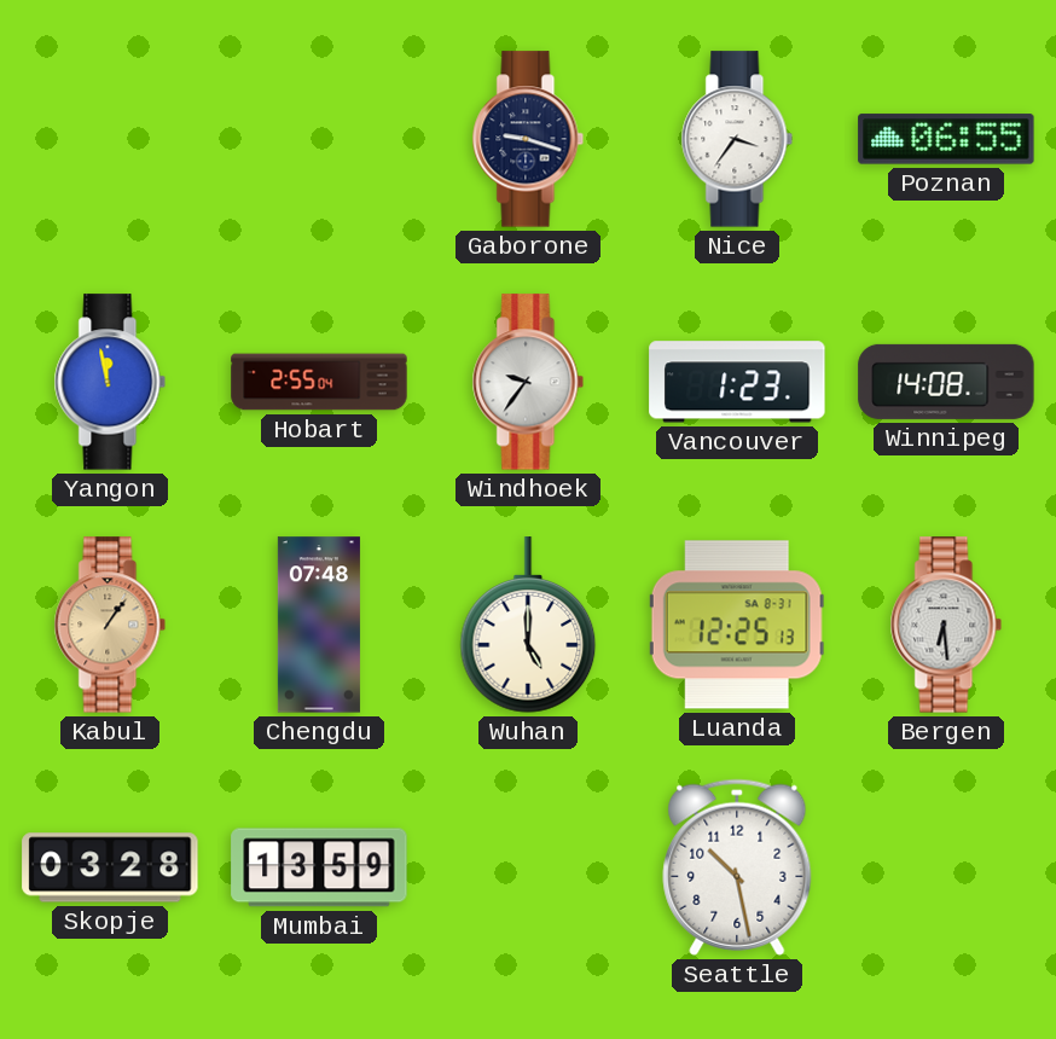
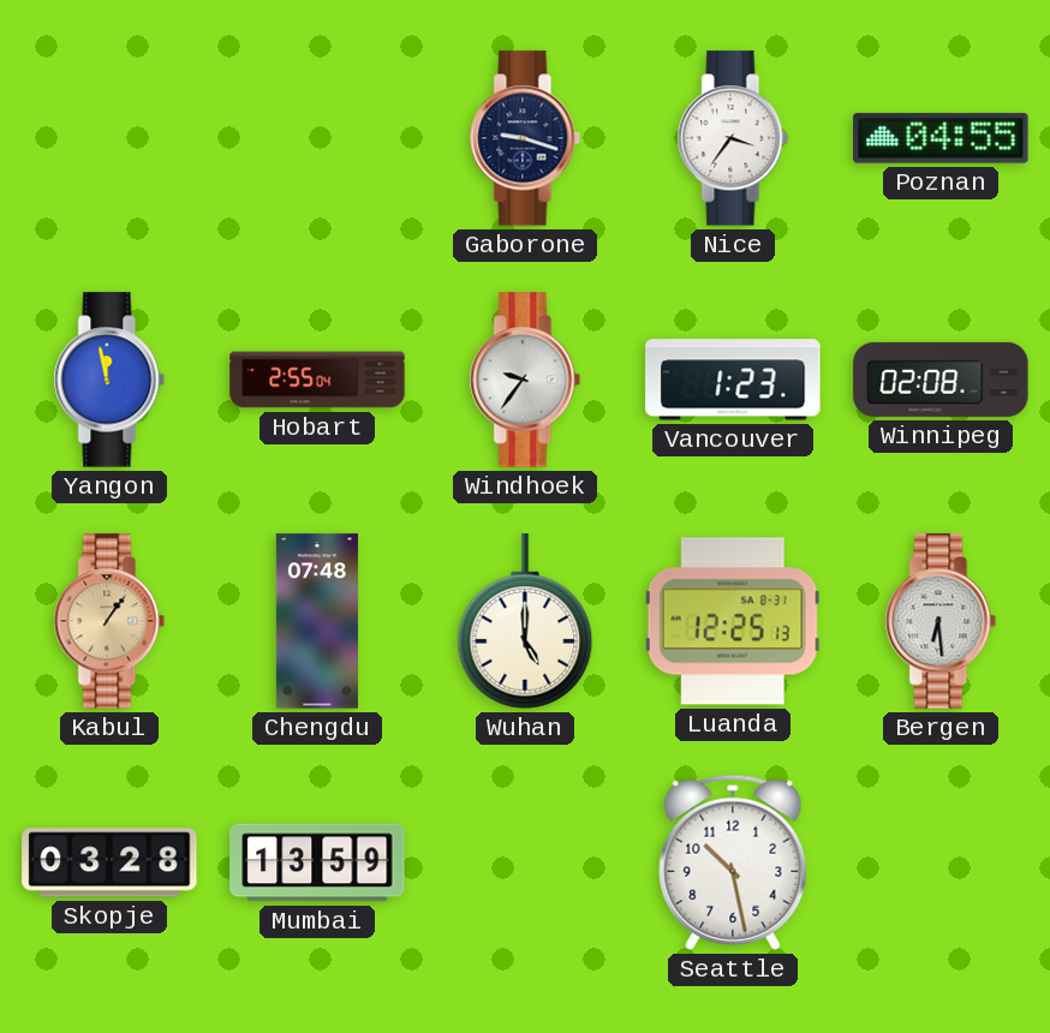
Poznan: 06:55 -> 04:55
Winnipeg: 14:08 -> 02:08
